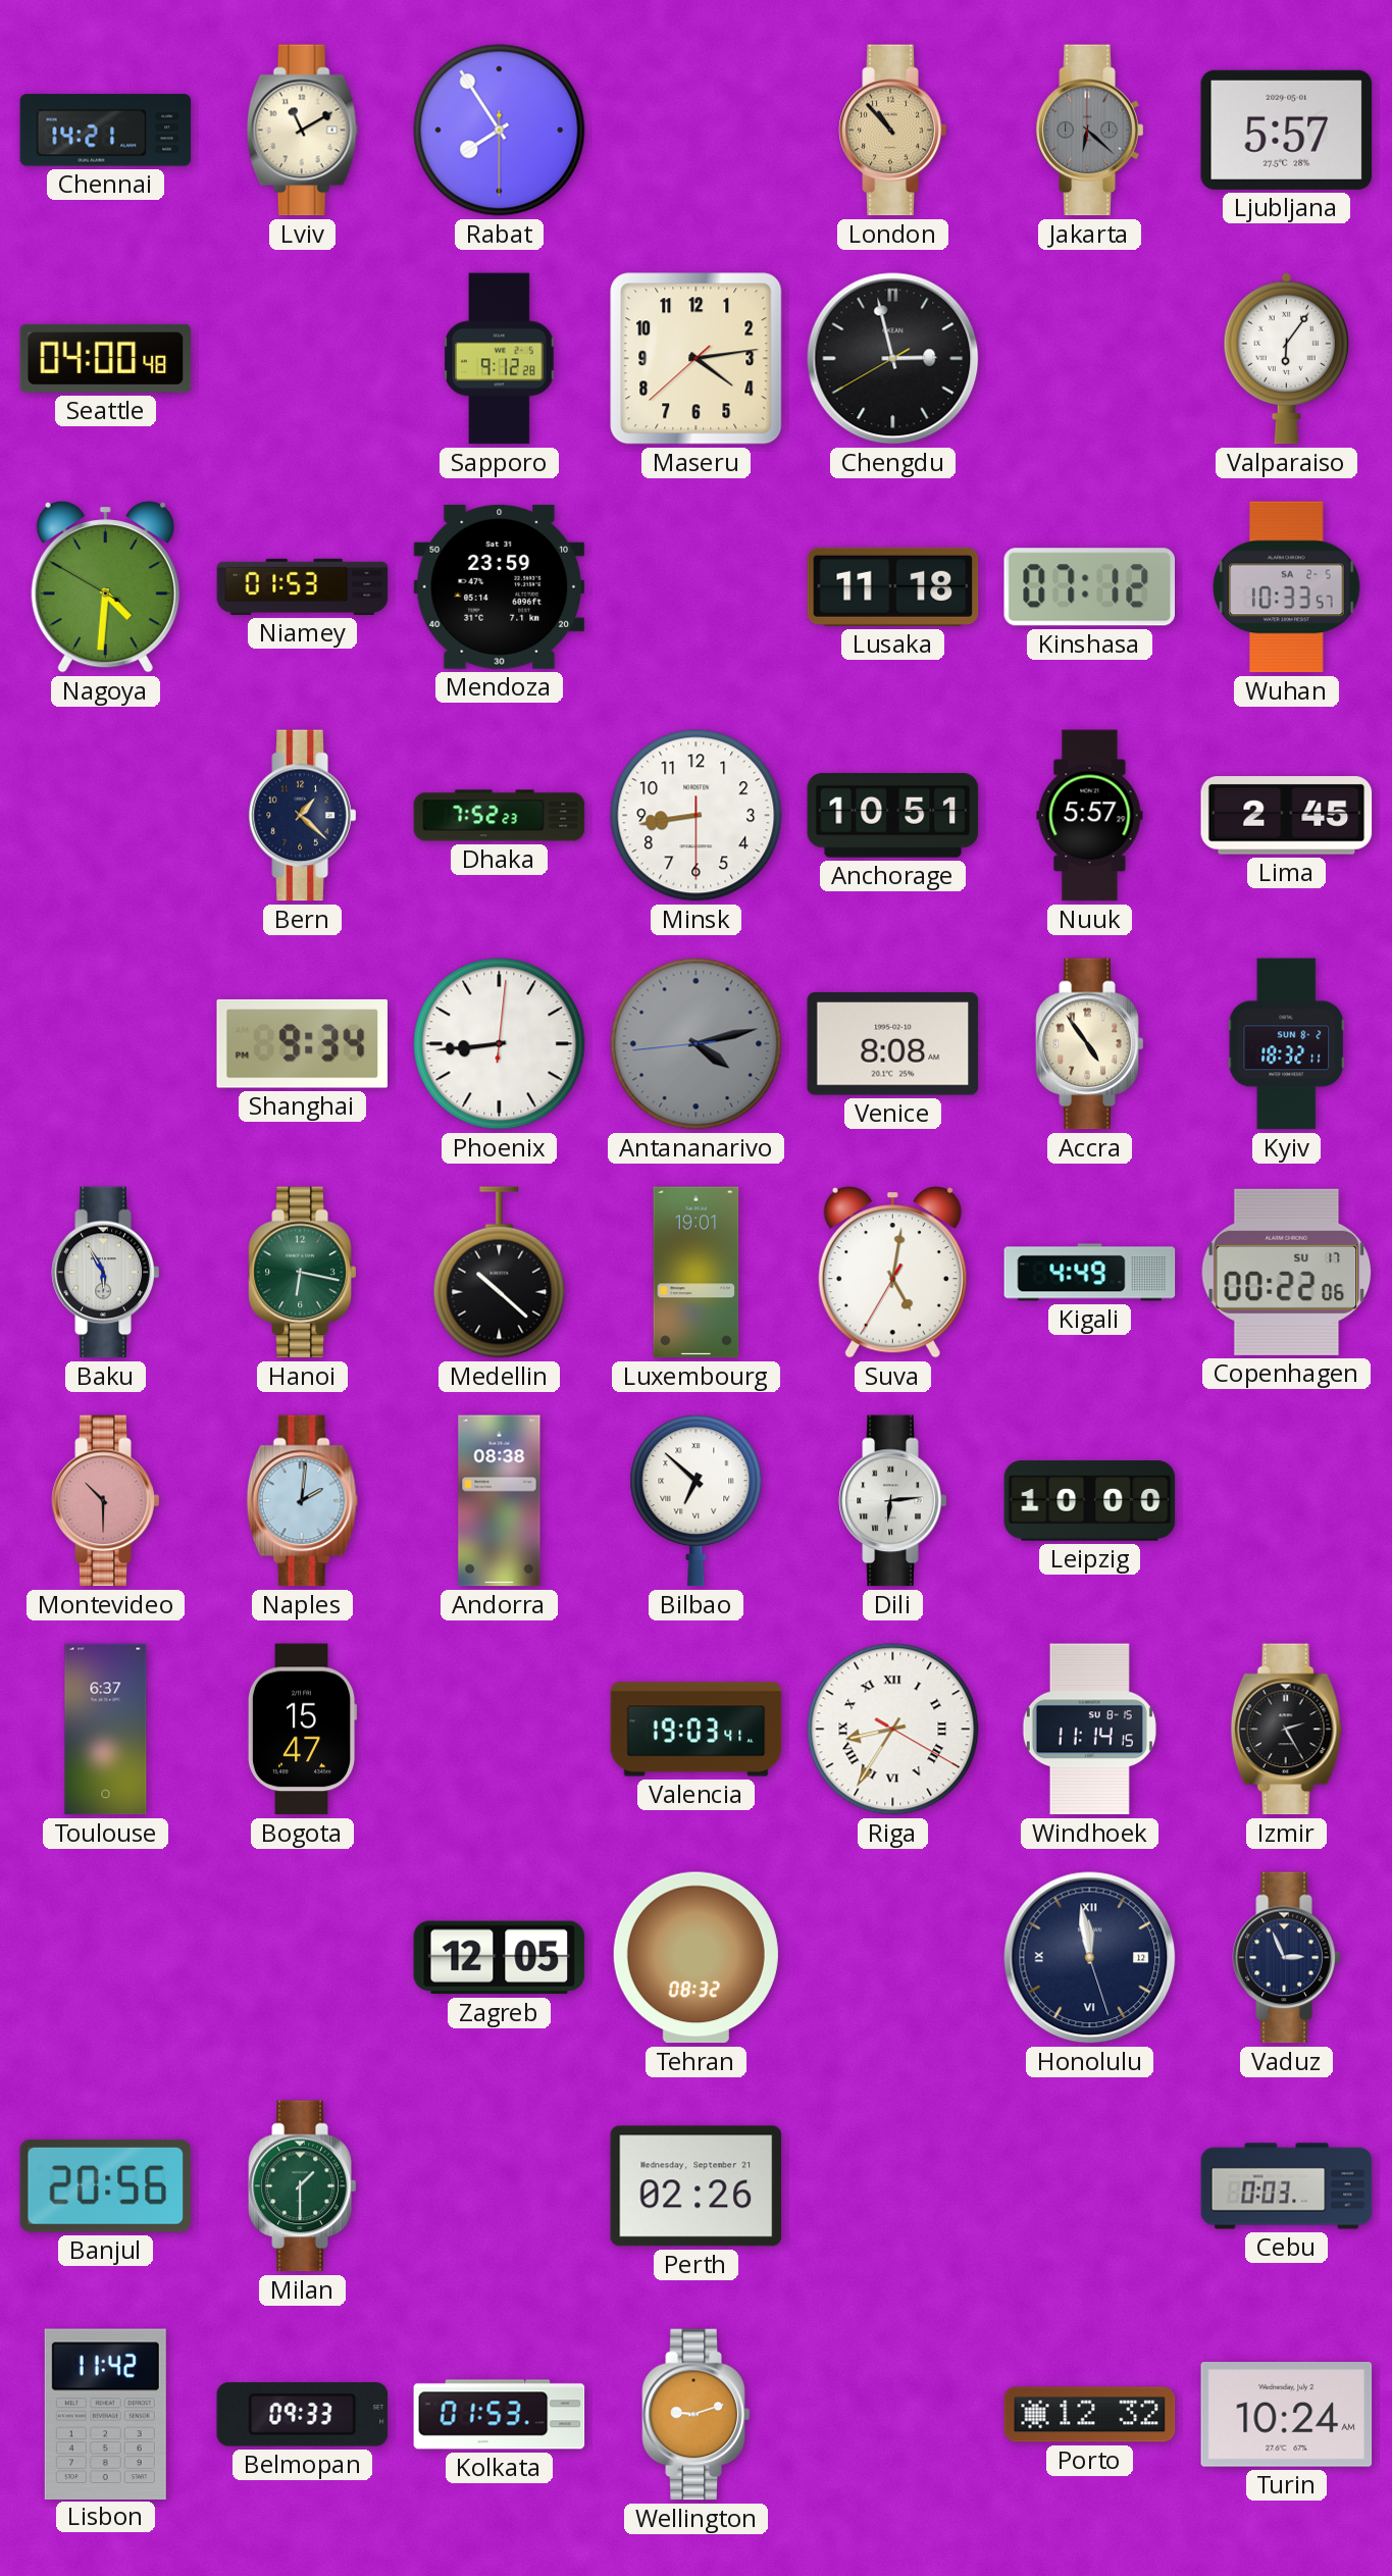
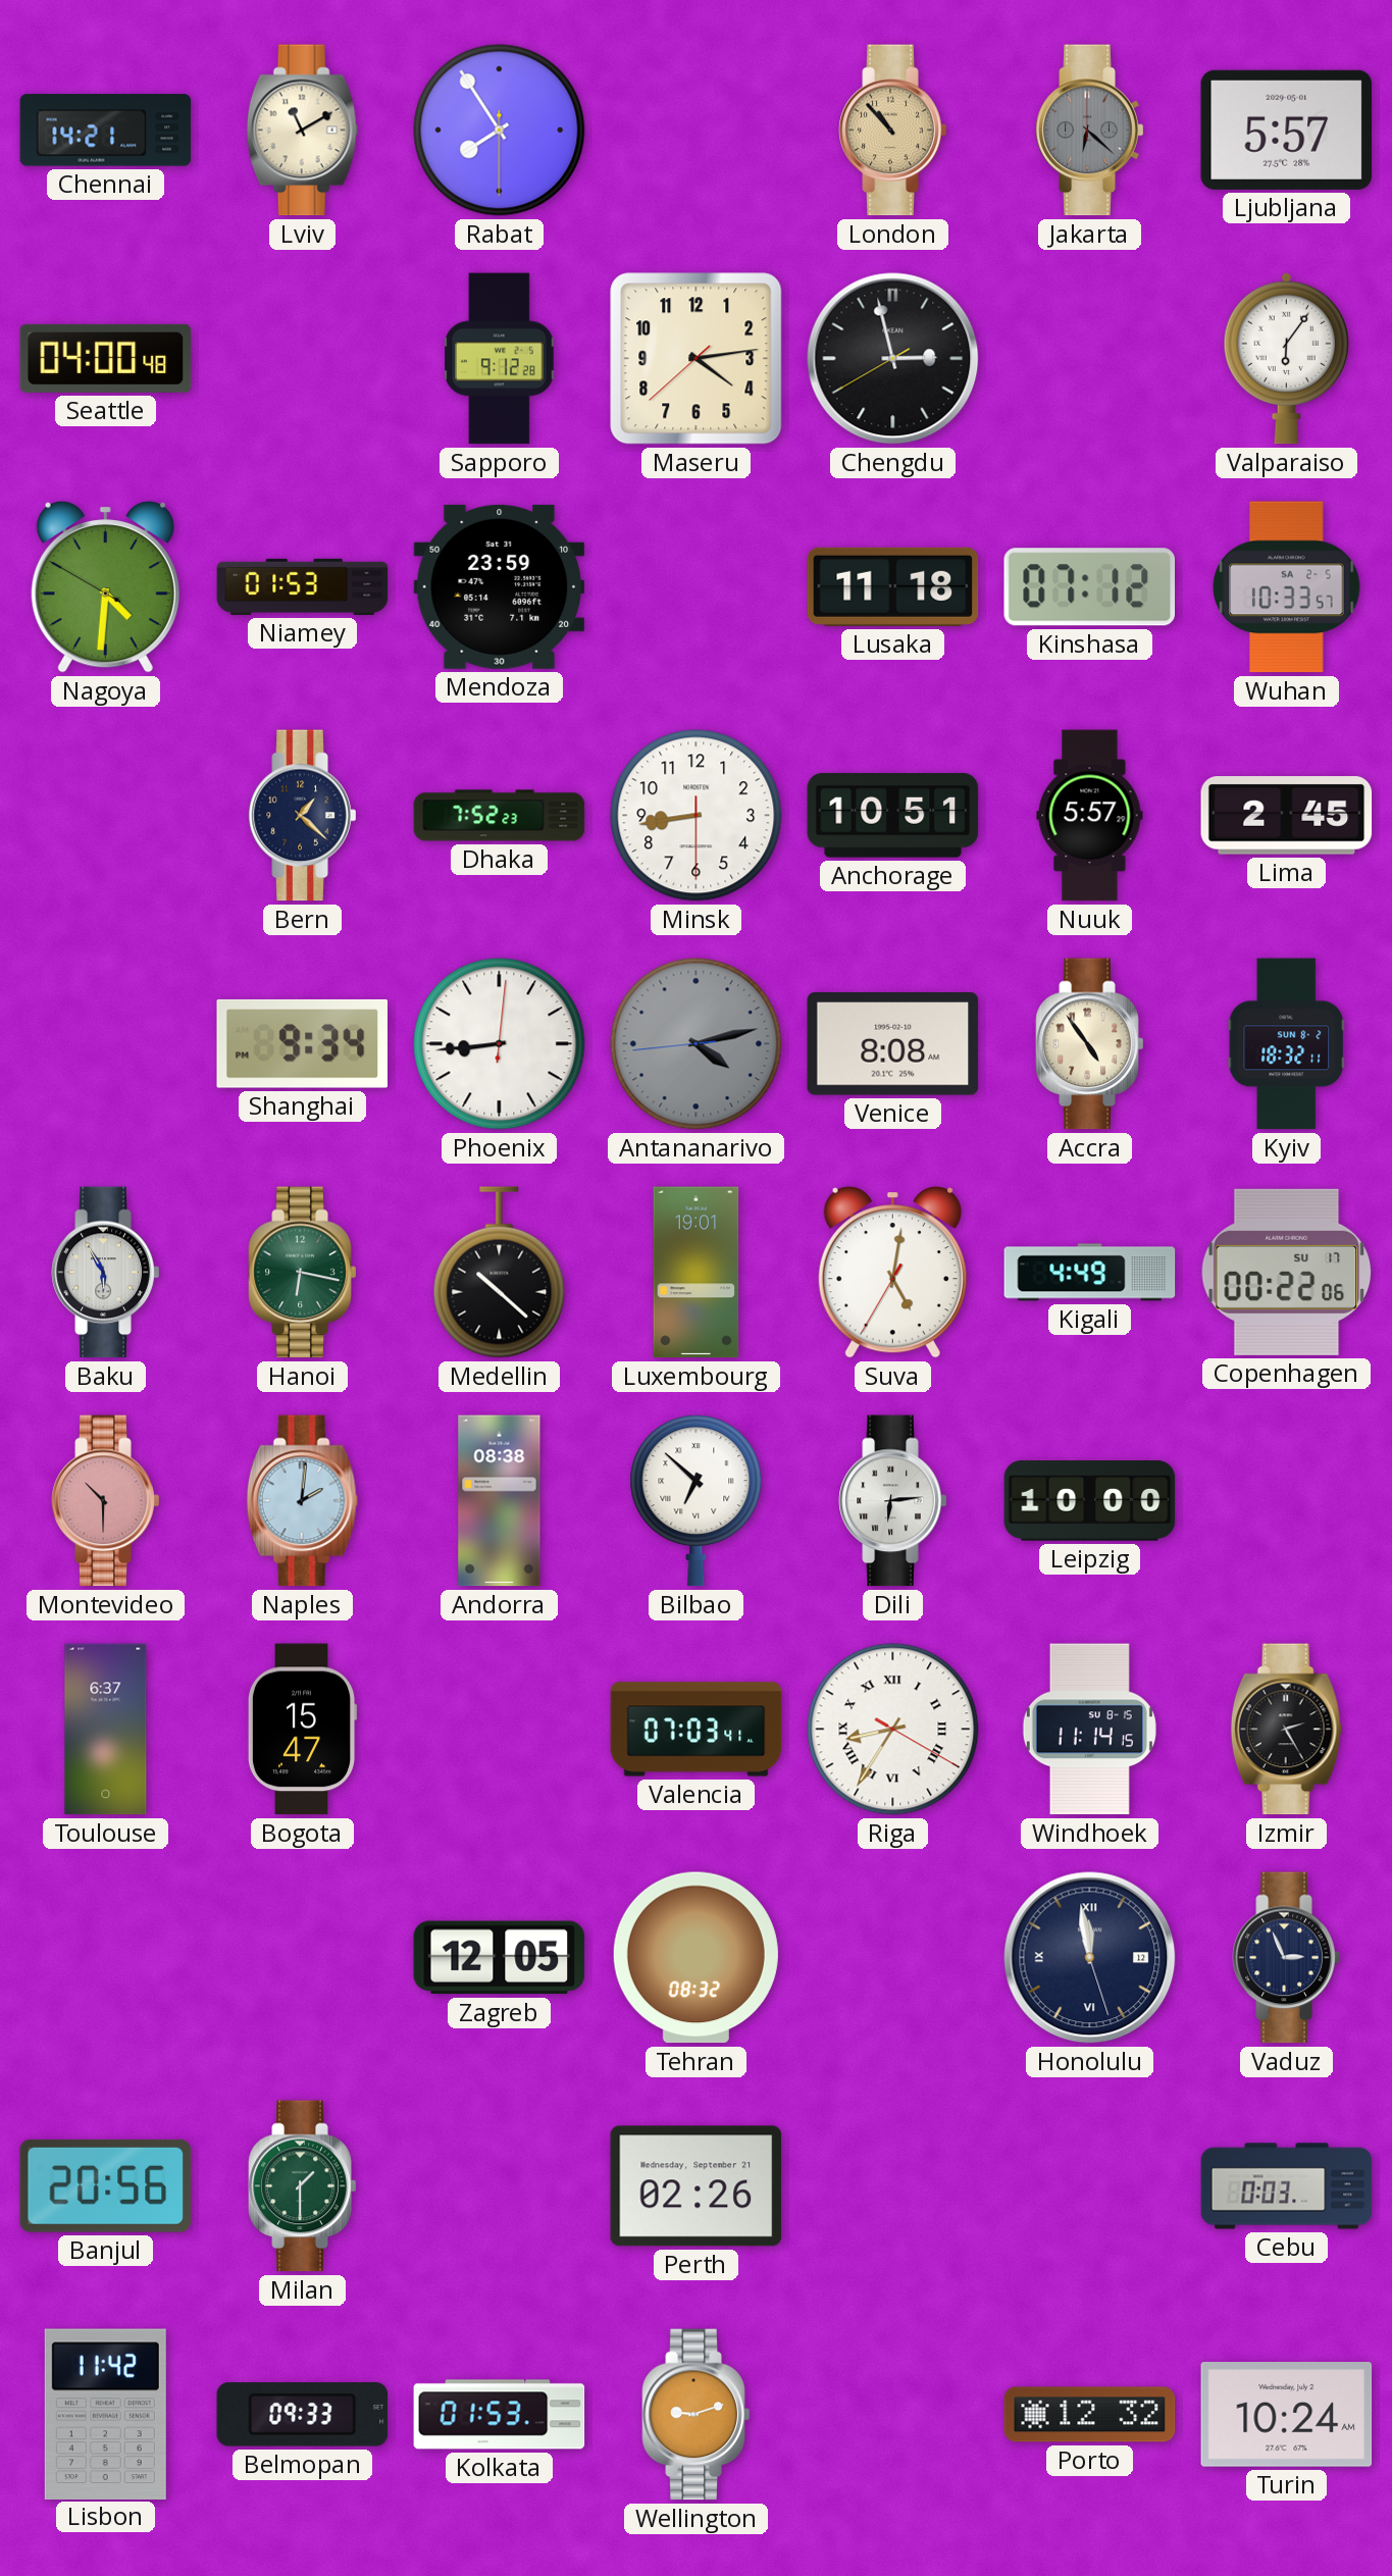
Valencia: 19:03 -> 07:03
